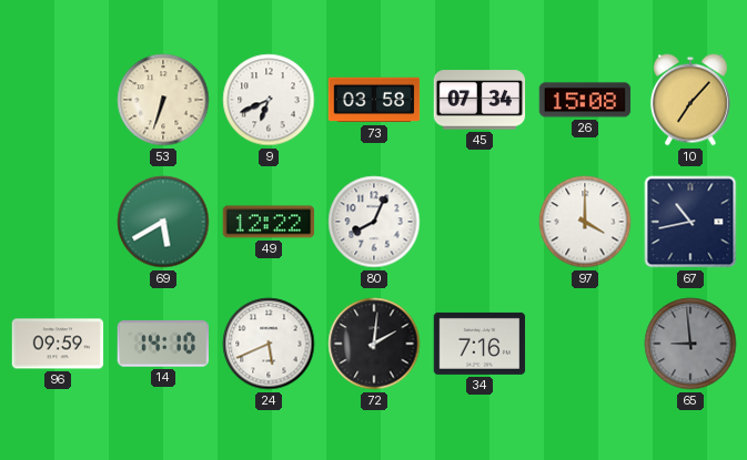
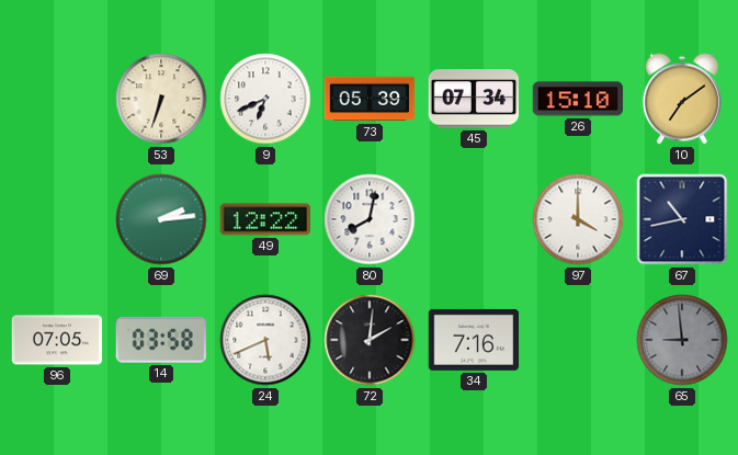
73: 03:58 -> 05:39
26: 15:08 -> 15:10
10: 7:07 -> 7:09
69: 5:40 -> 2:14
80: 8:04 -> 8:02
96: 09:59 -> 07:05
14: 14:10 -> 03:58
